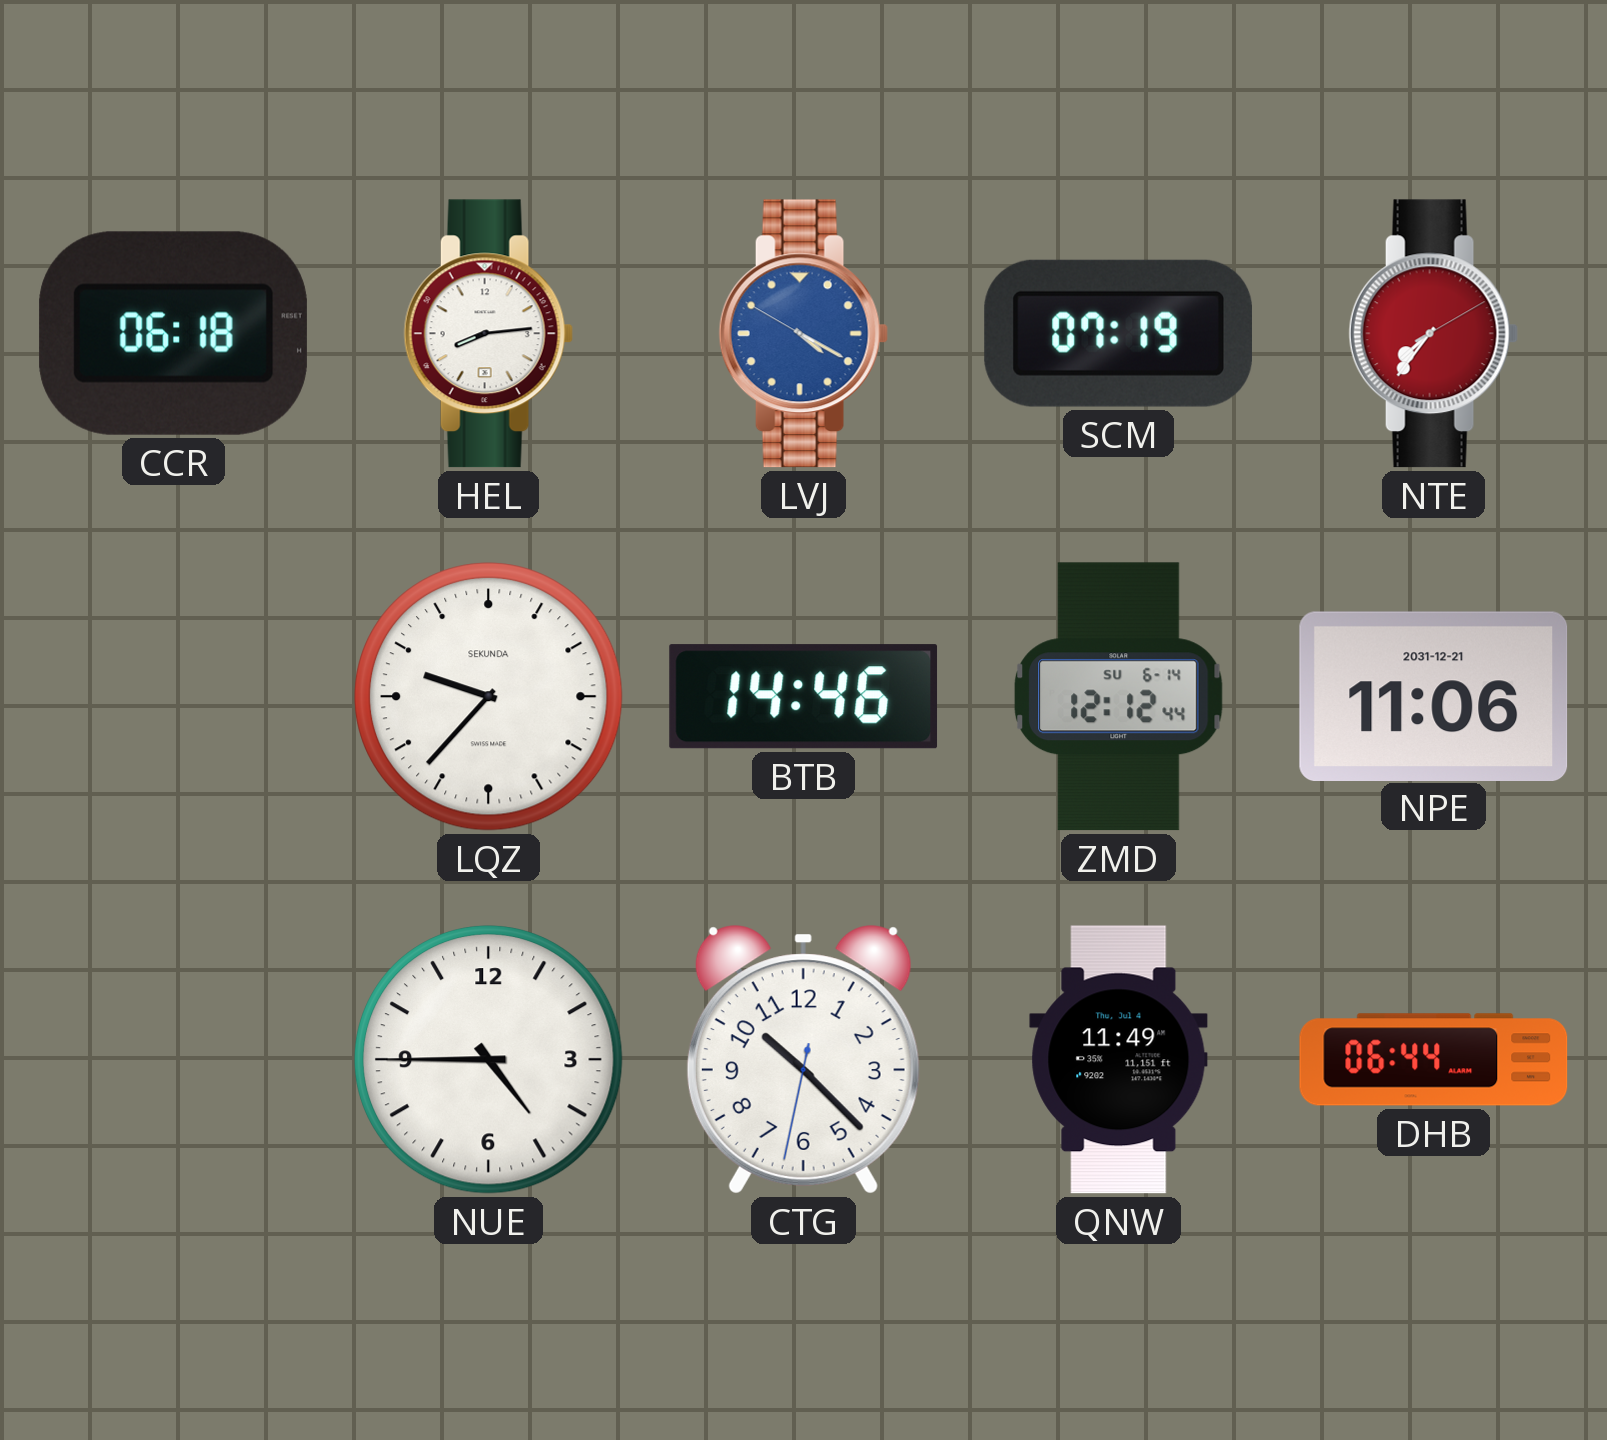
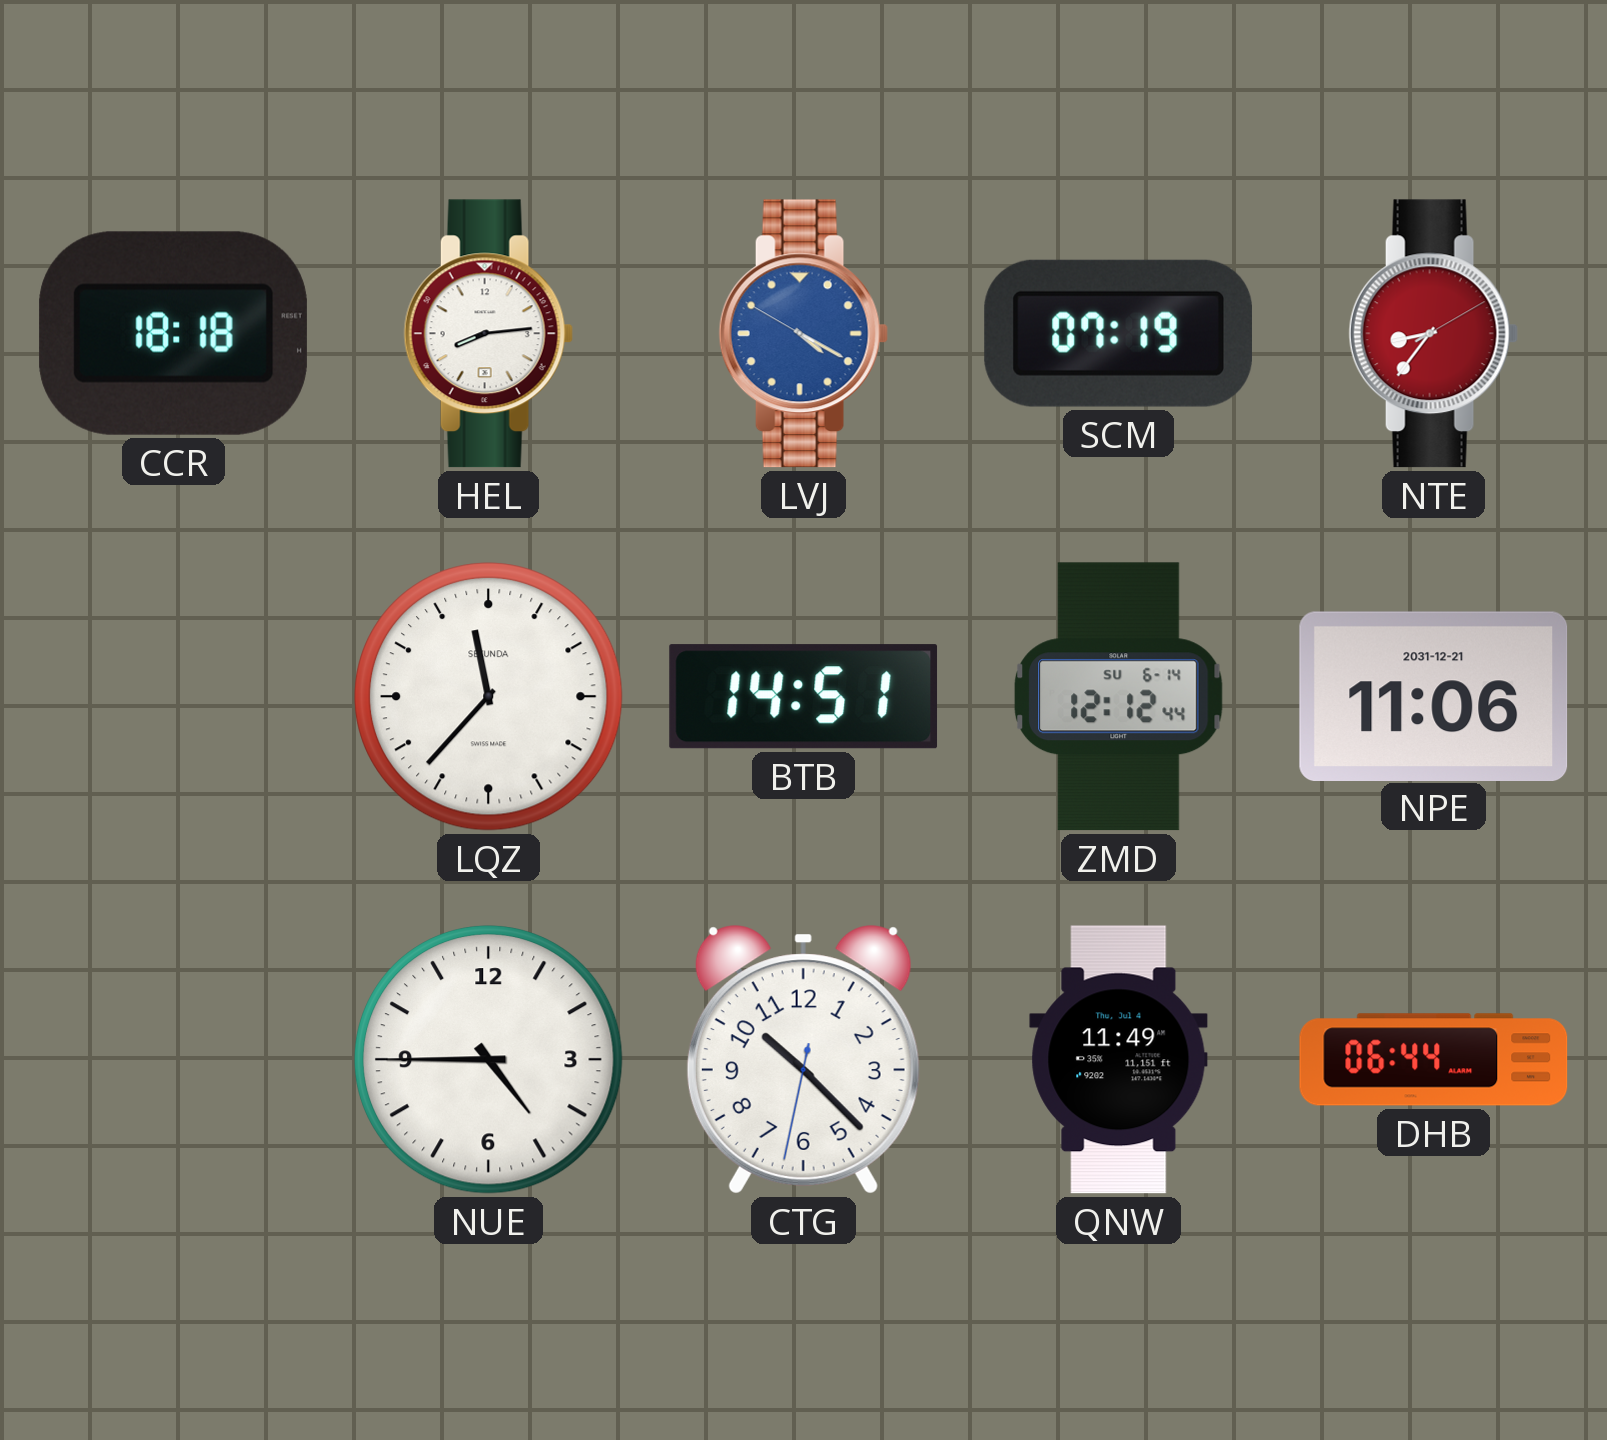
CCR: 06:18 -> 18:18
NTE: 7:36 -> 8:36
LQZ: 9:37 -> 11:37
BTB: 14:46 -> 14:51
